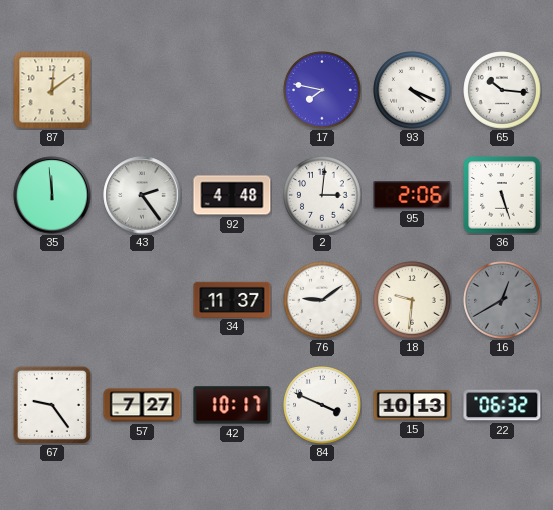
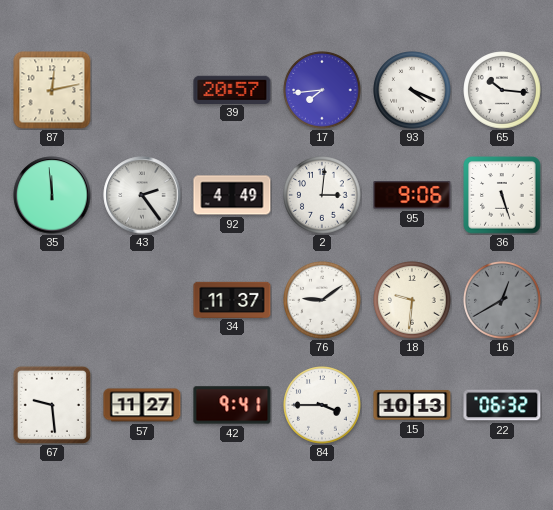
87: 12:09 -> 12:13
39: none -> 20:57
17: 7:47 -> 7:44
92: 4:48 -> 4:49
95: 2:06 -> 9:06
67: 9:24 -> 9:29
57: 7:27 -> 11:27
42: 10:17 -> 9:41
84: 3:49 -> 3:45
